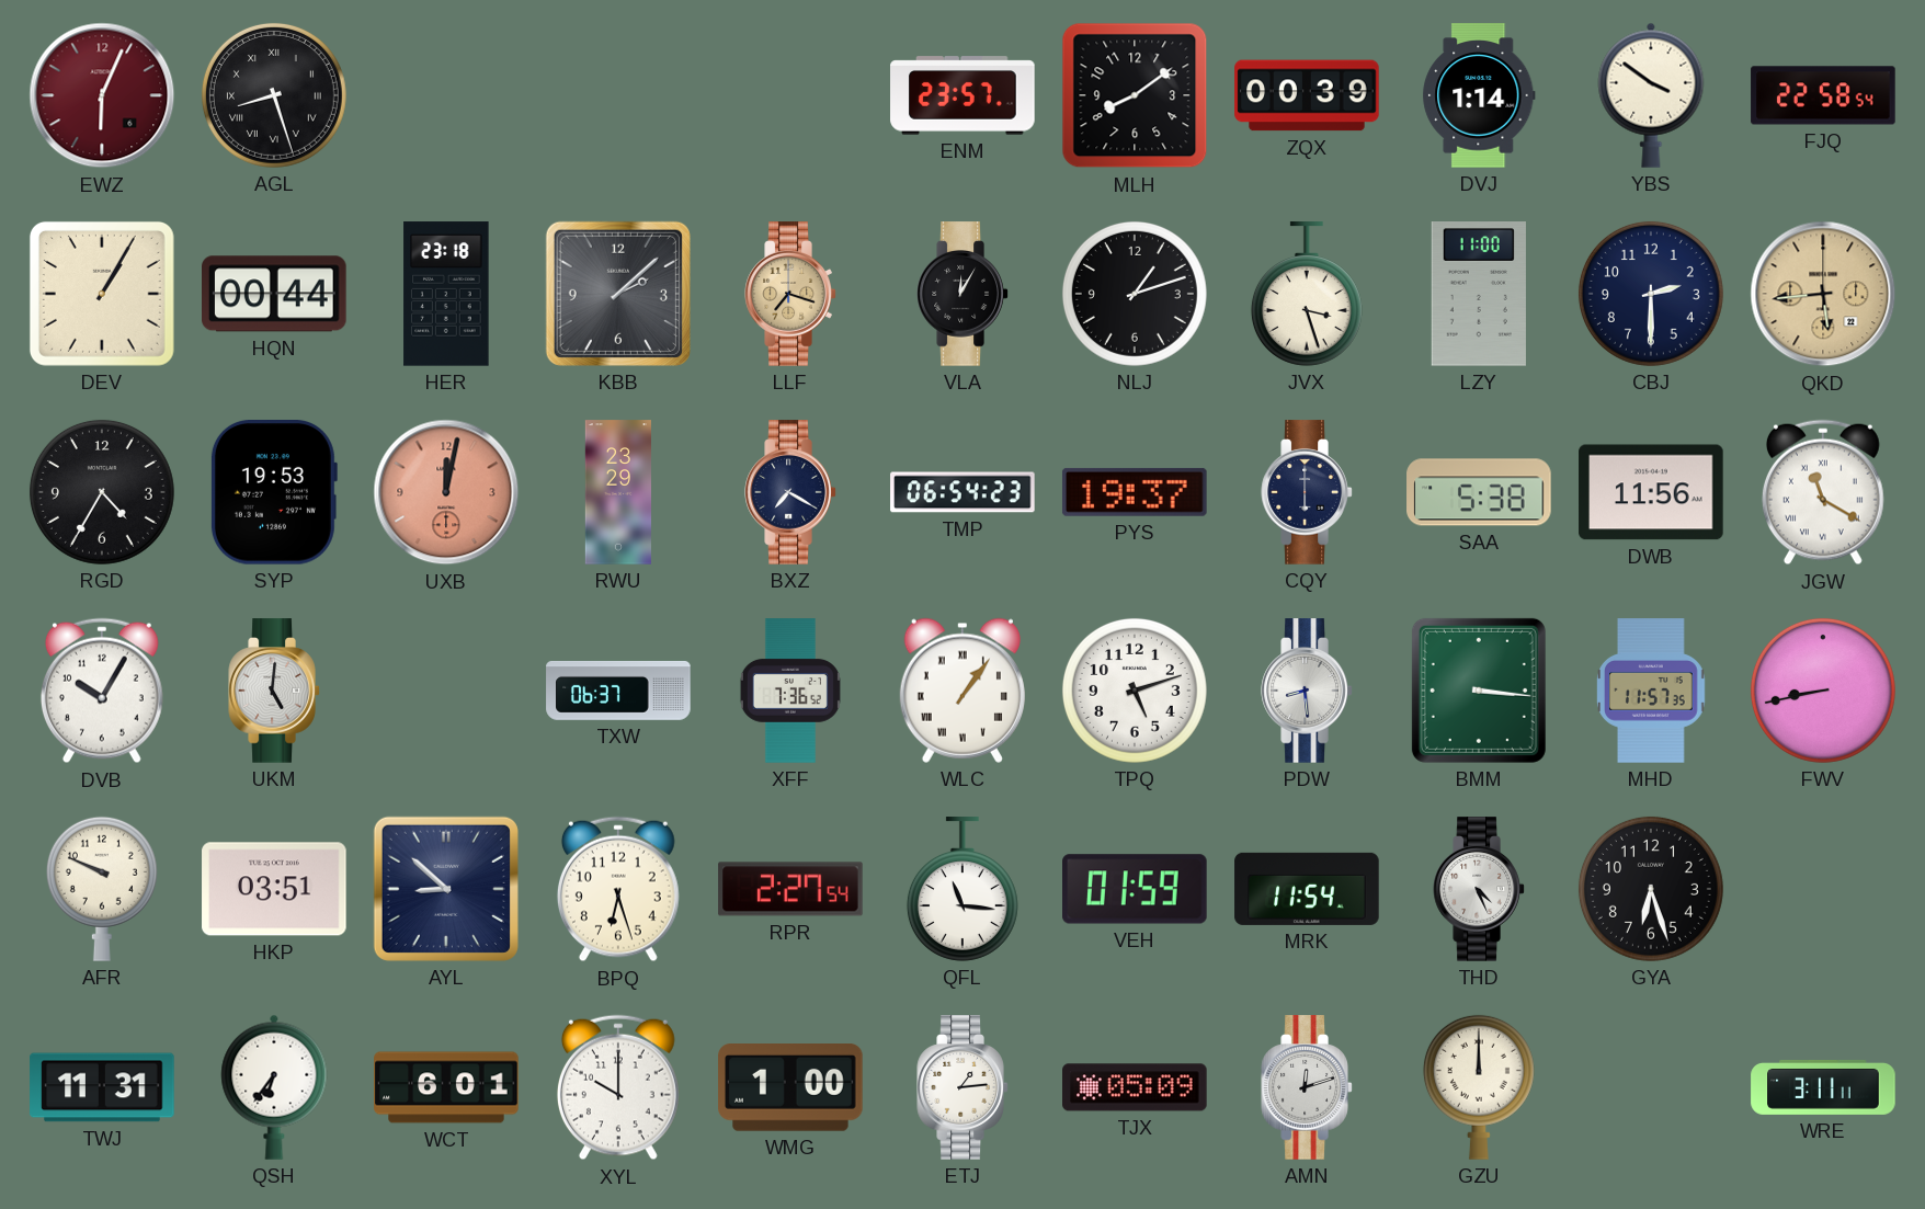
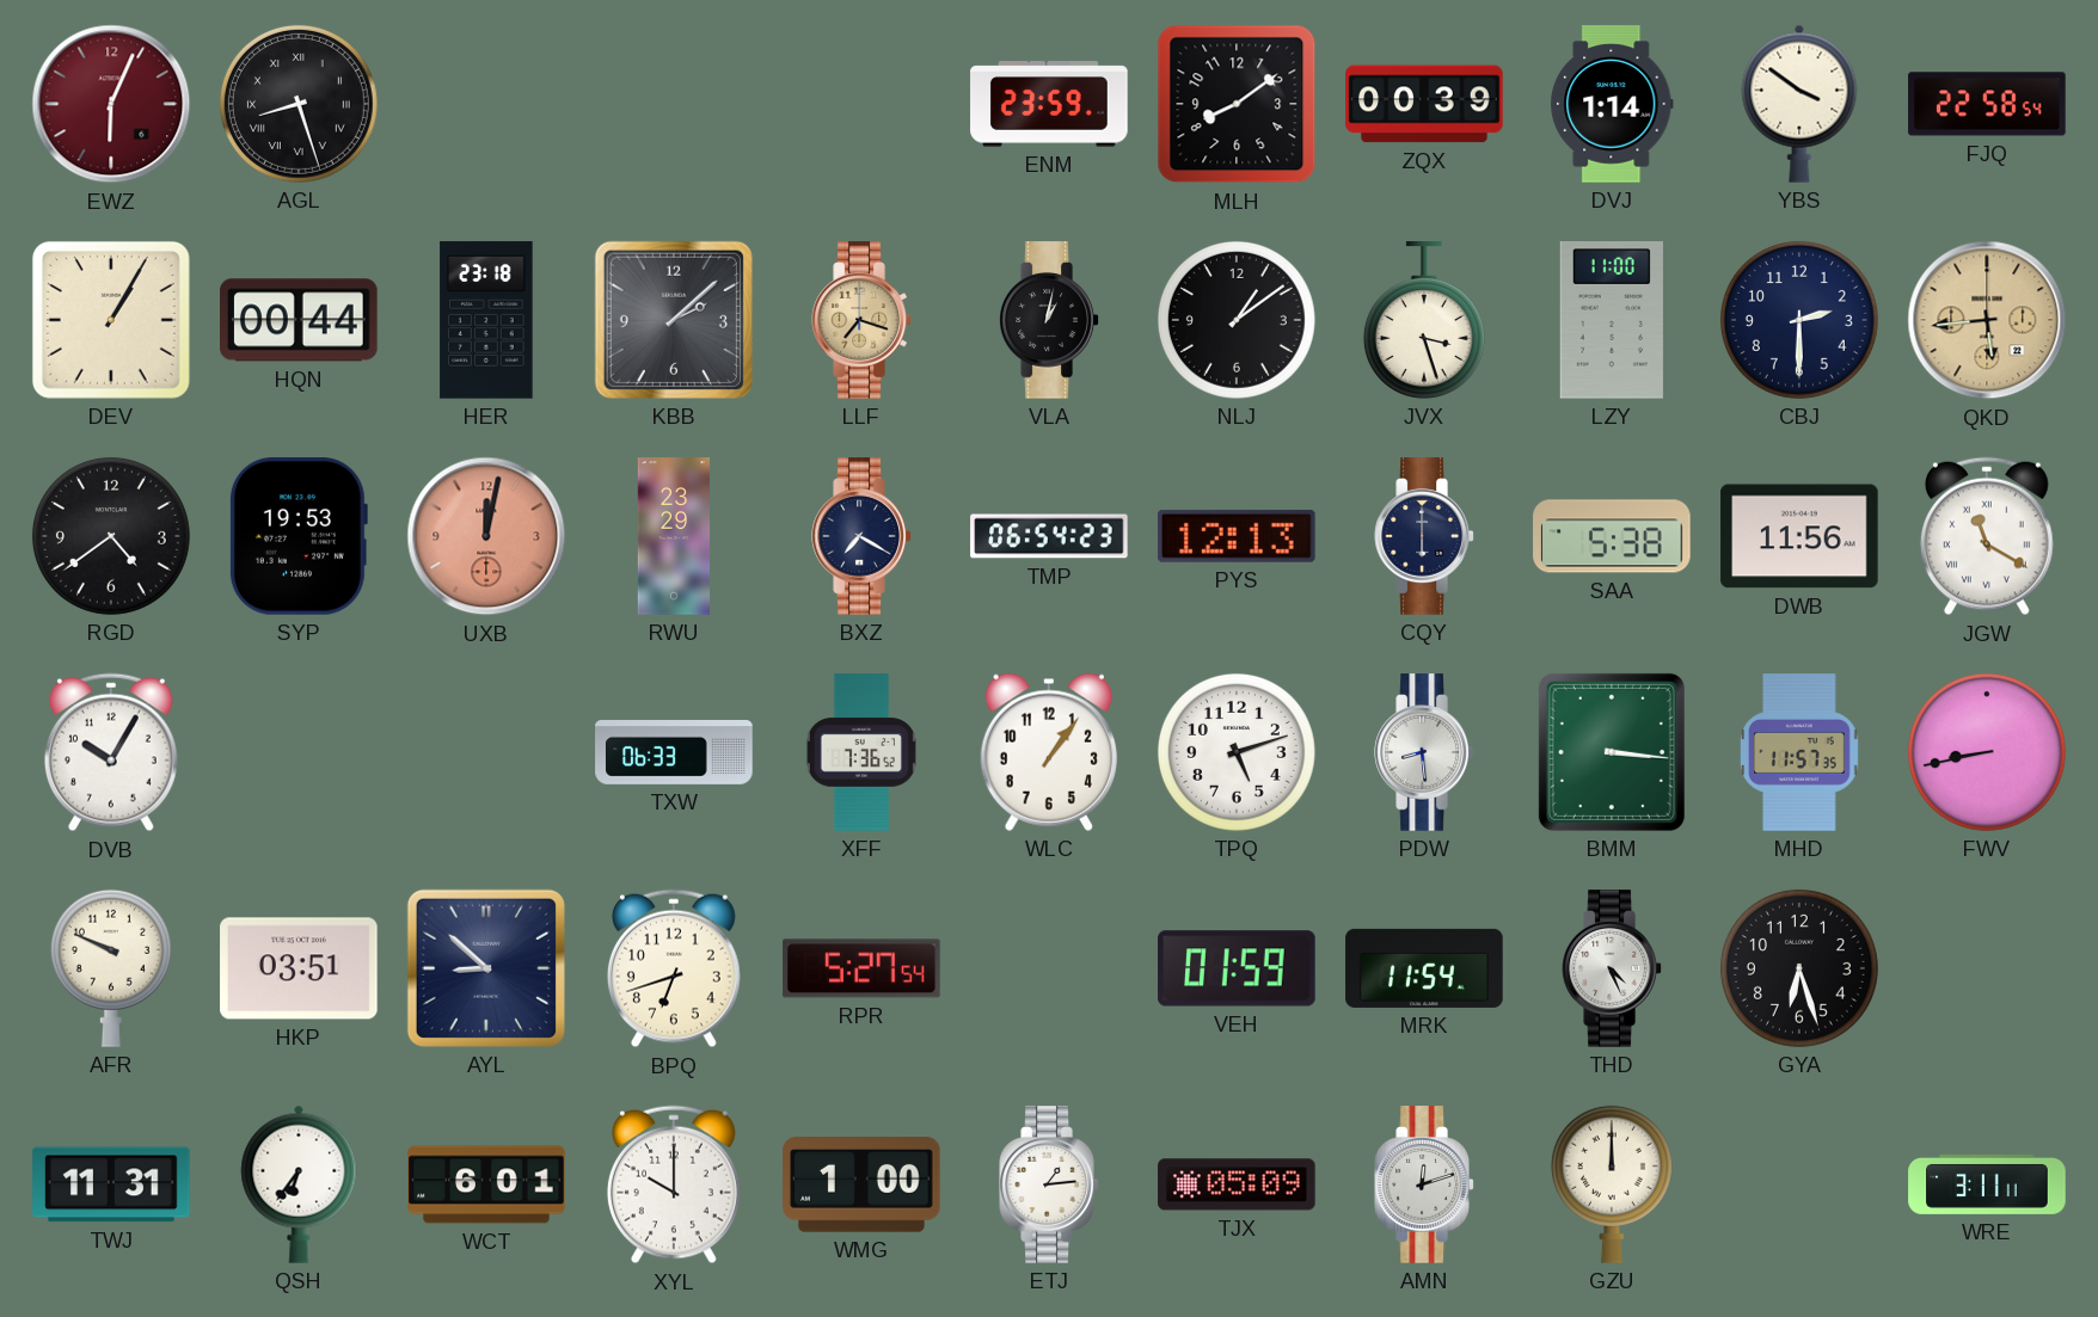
ENM: 23:57 -> 23:59
VLA: 12:05 -> 1:02
NLJ: 1:12 -> 1:09
RGD: 4:35 -> 4:39
PYS: 19:37 -> 12:13
UKM: 5:01 -> none
TXW: 06:37 -> 06:33
WLC numerals: Roman -> Arabic
BPQ: 6:27 -> 6:42
RPR: 2:27 -> 5:27
QFL: 11:16 -> none
